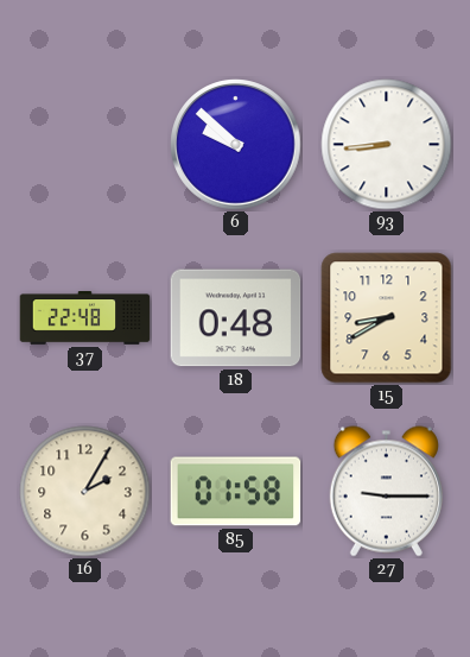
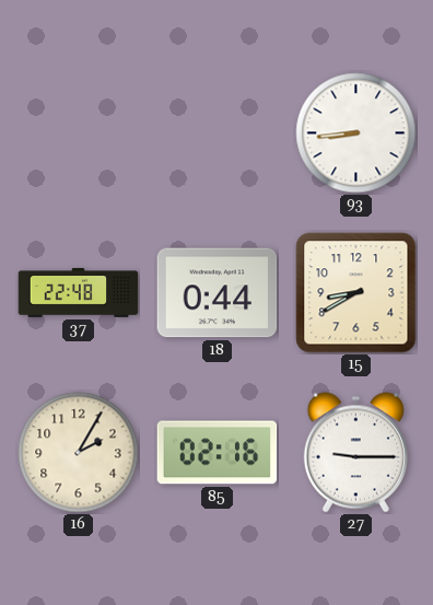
6: 9:52 -> none
18: 0:48 -> 0:44
85: 01:58 -> 02:16
